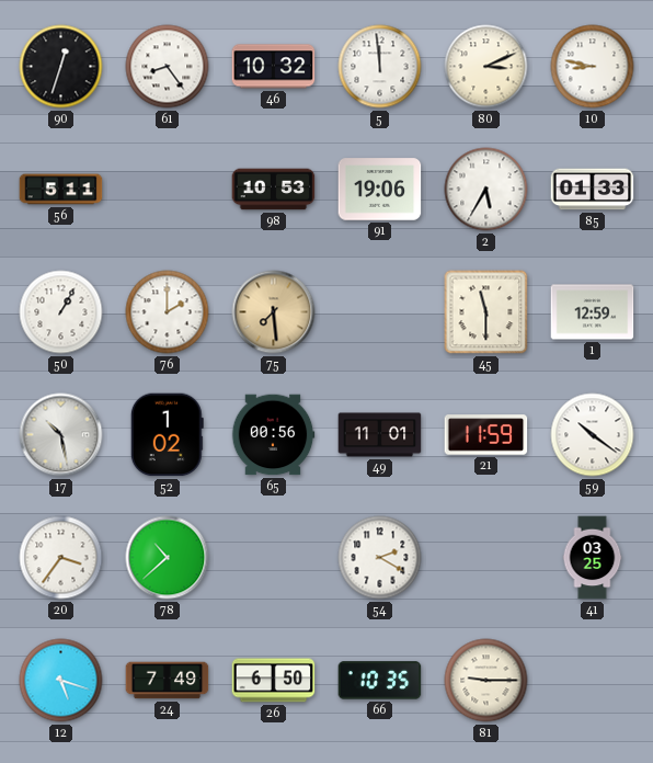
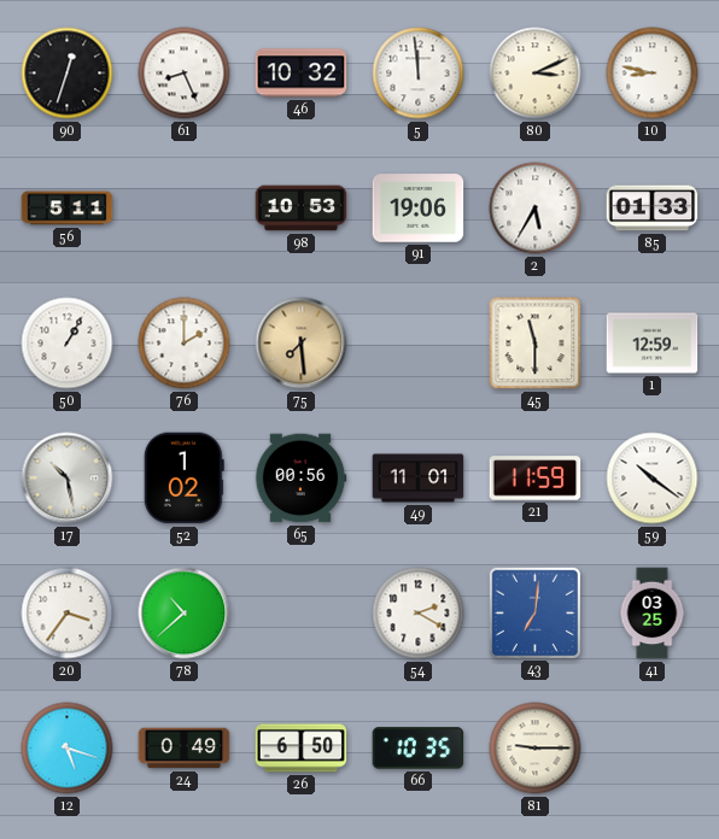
61: 8:24 -> 8:26
43: none -> 7:01
24: 7:49 -> 0:49
